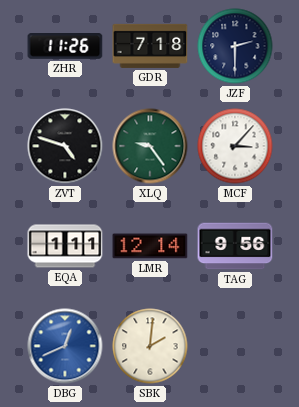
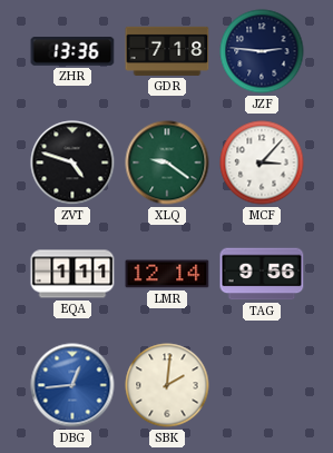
ZHR: 11:26 -> 13:36
JZF: 2:30 -> 2:46
XLQ: 9:24 -> 9:21
DBG: 12:41 -> 12:44
